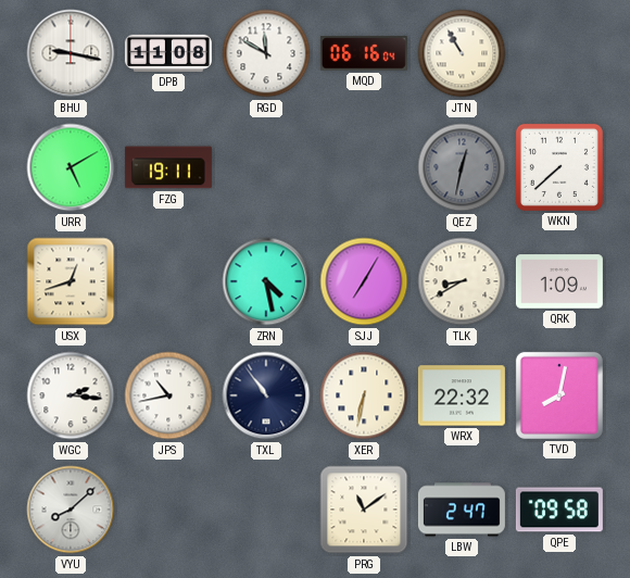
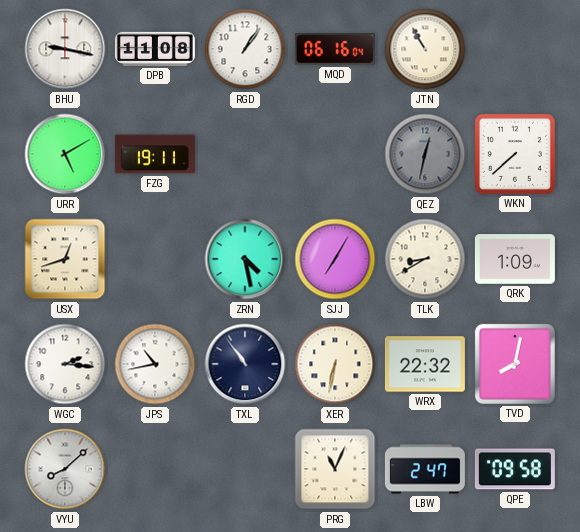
RGD: 11:50 -> 1:06
PRG: 11:09 -> 11:04
